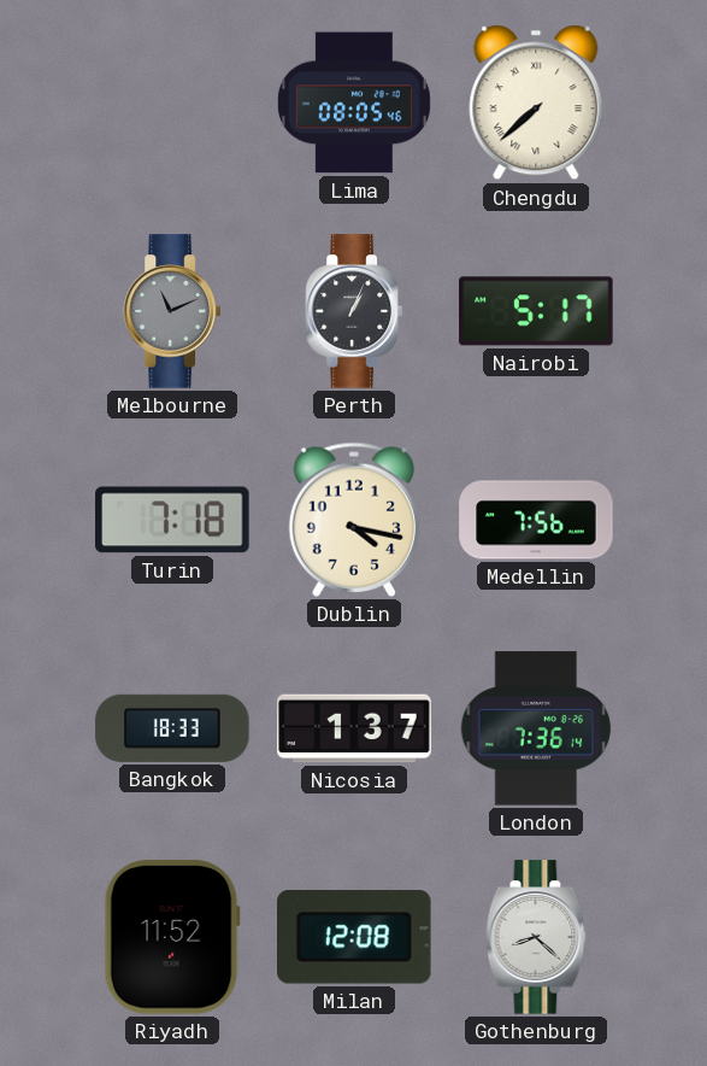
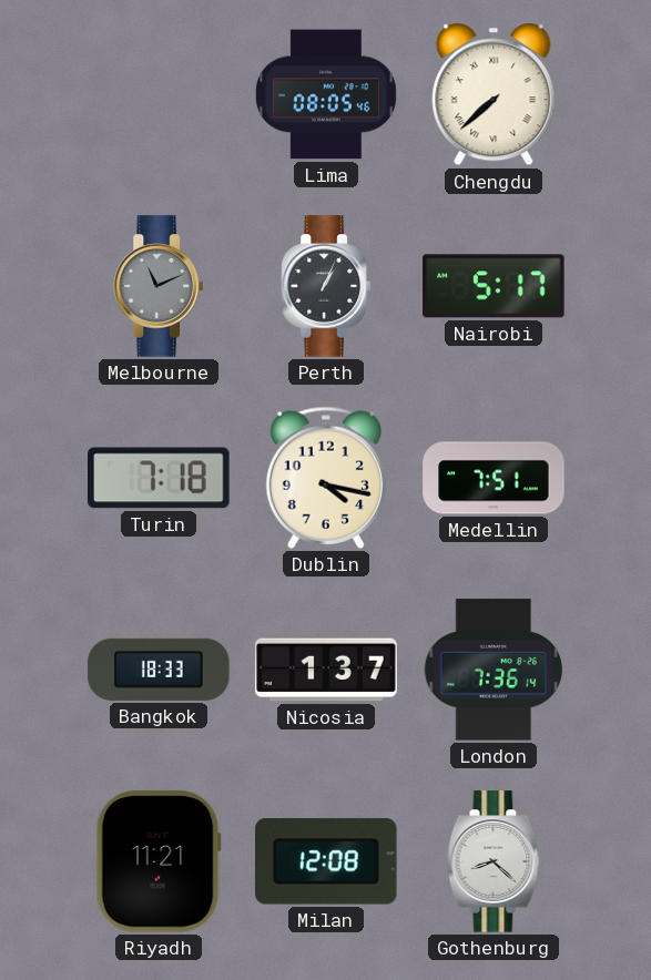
Medellin: 7:56 -> 7:51
Riyadh: 11:52 -> 11:21
